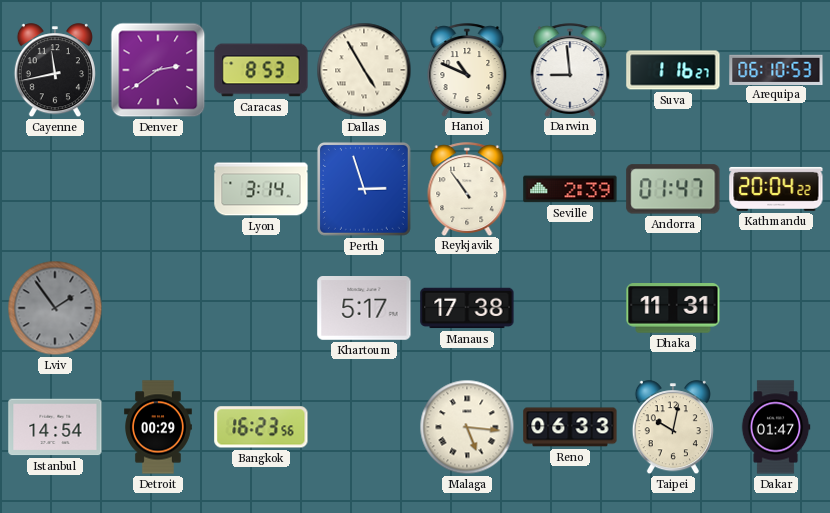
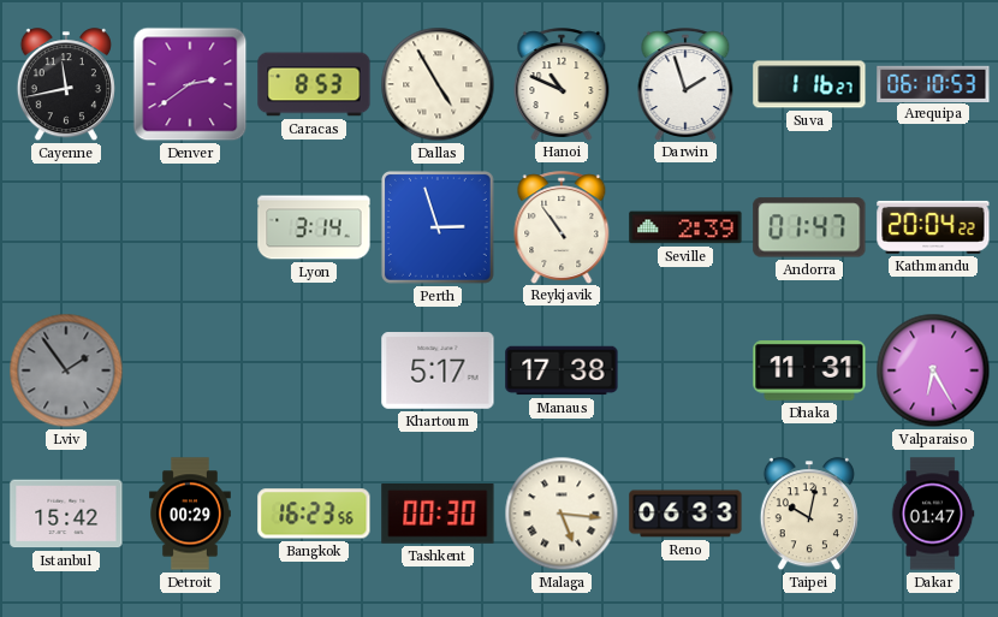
Darwin: 8:59 -> 1:57
Valparaiso: none -> 6:25
Istanbul: 14:54 -> 15:42
Tashkent: none -> 00:30
